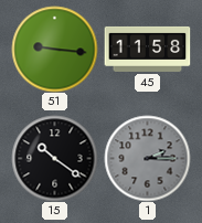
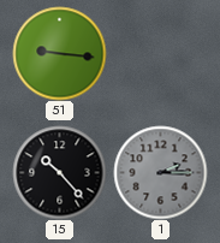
45: 11:58 -> none
15: 10:21 -> 10:23
